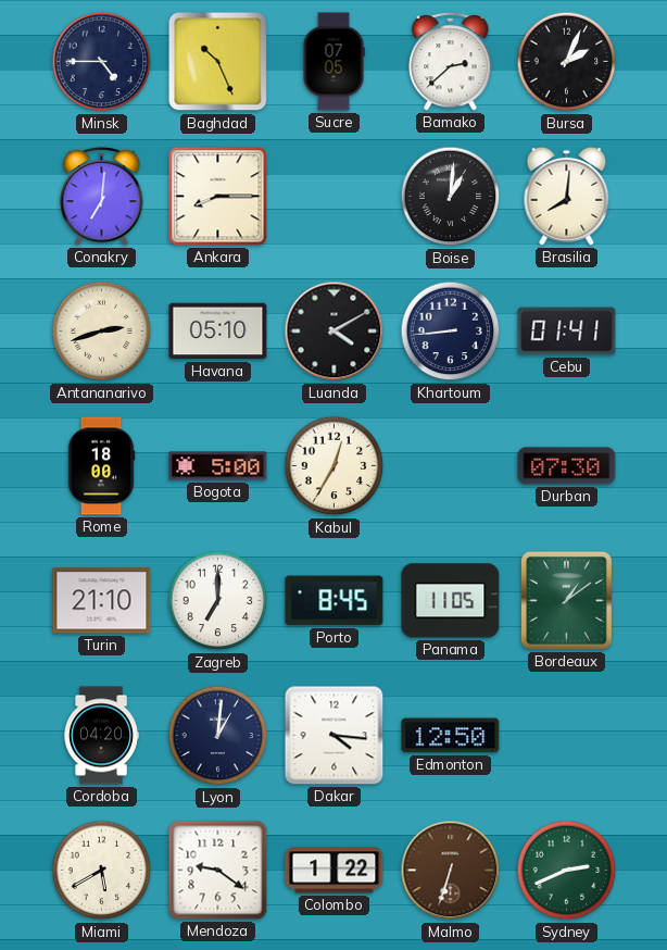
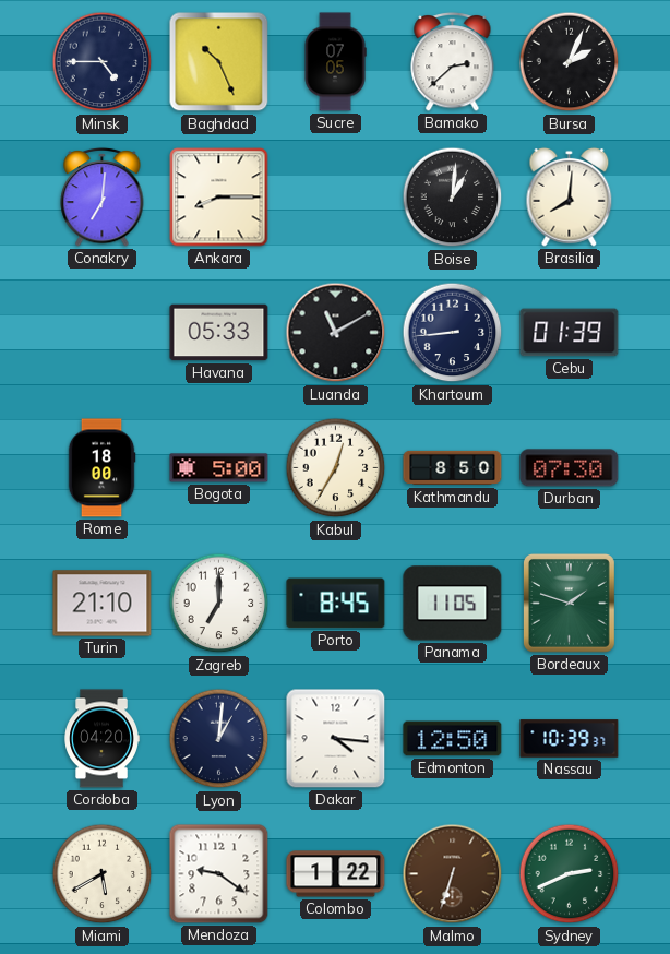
Antananarivo: 2:42 -> none
Havana: 05:10 -> 05:33
Luanda: 4:10 -> 11:10
Cebu: 01:41 -> 01:39
Kathmandu: none -> 8:50
Bordeaux: 1:09 -> 1:48
Nassau: none -> 10:39
